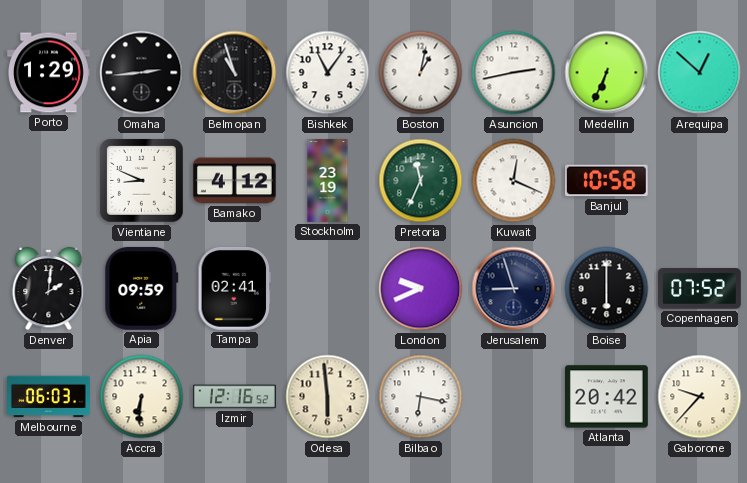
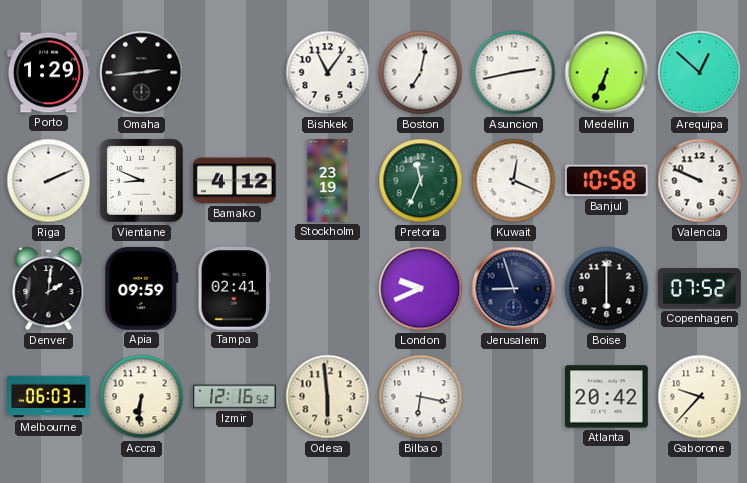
Belmopan: 10:57 -> none
Boston: 1:02 -> 7:02
Riga: none -> 2:11
Valencia: none -> 9:49
